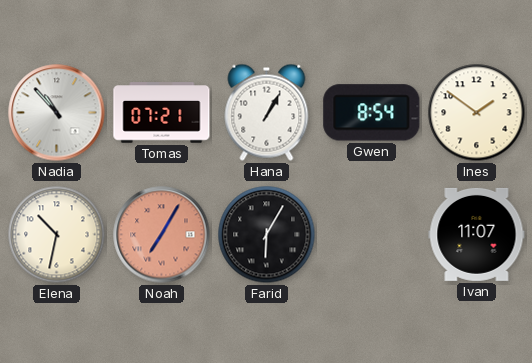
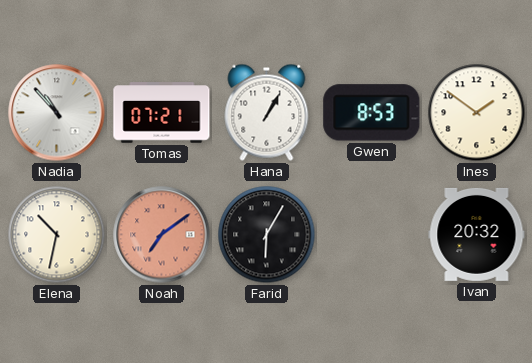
Gwen: 8:54 -> 8:53
Noah: 7:05 -> 7:09
Ivan: 11:07 -> 20:32
